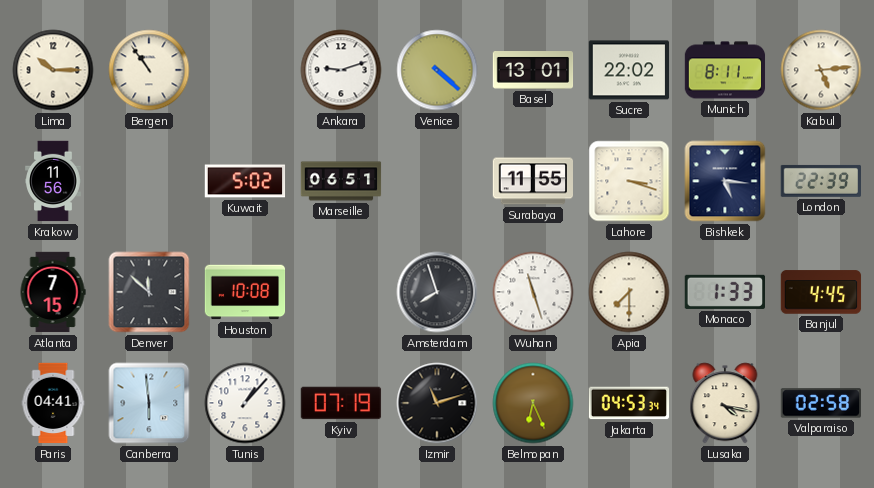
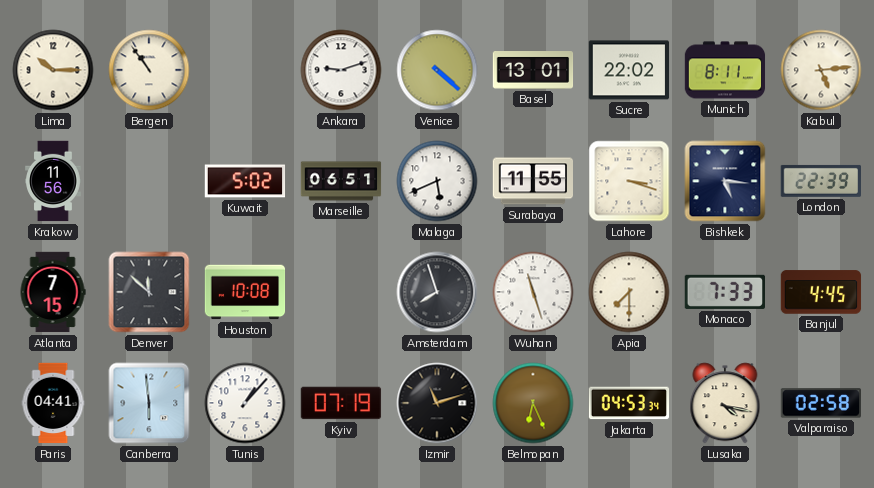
Malaga: none -> 5:41
Monaco: 1:33 -> 7:33
